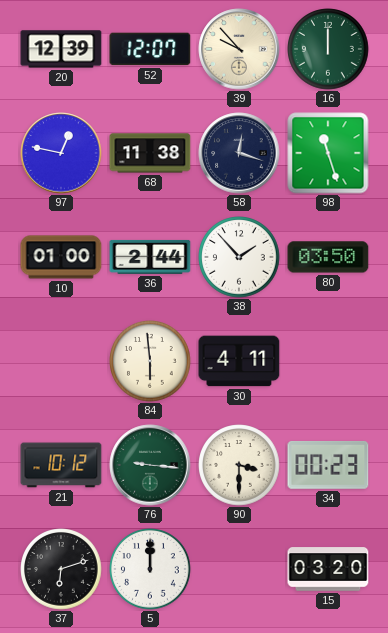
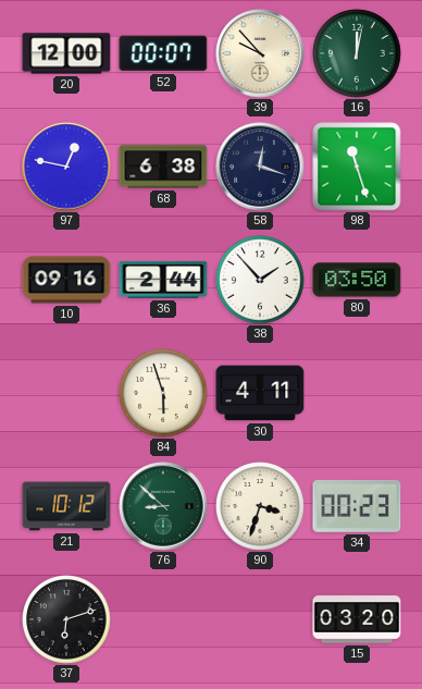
20: 12:39 -> 12:00
52: 12:07 -> 00:07
16: 12:00 -> 12:02
68: 11:38 -> 6:38
10: 01:00 -> 09:16
84: 5:59 -> 5:57
76: 9:16 -> 8:52
90: 3:30 -> 3:33
5: 12:00 -> none
